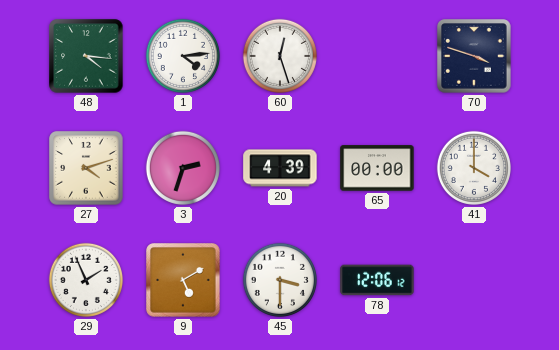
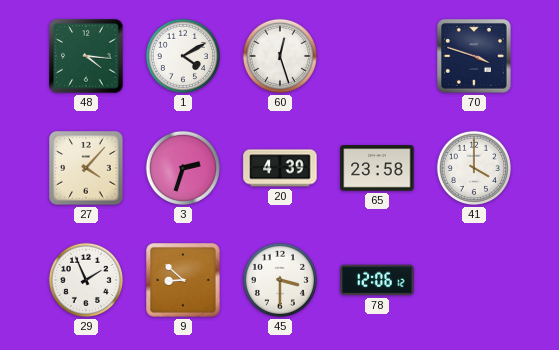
1: 4:14 -> 4:10
27: 4:12 -> 4:07
65: 00:00 -> 23:58
9: 5:10 -> 8:52
